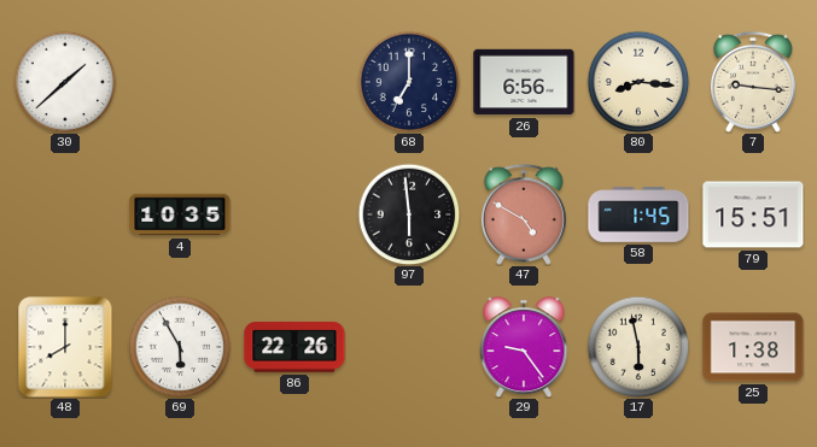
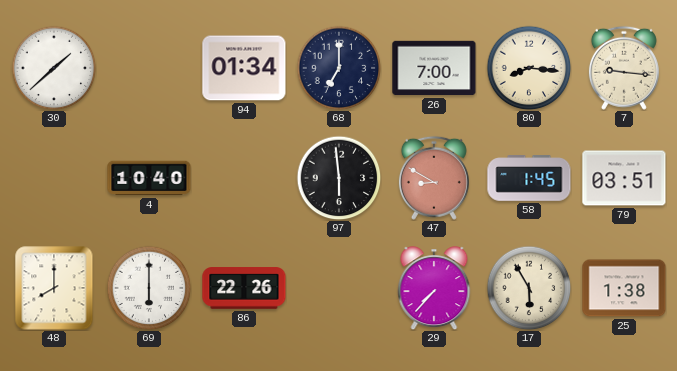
94: none -> 01:34
26: 6:56 -> 7:00
4: 10:35 -> 10:40
47: 4:50 -> 8:50
79: 15:51 -> 03:51
69: 5:55 -> 6:00
29: 9:24 -> 7:37
17: 5:58 -> 5:55
